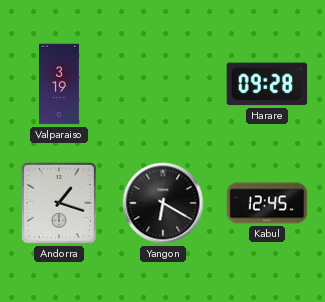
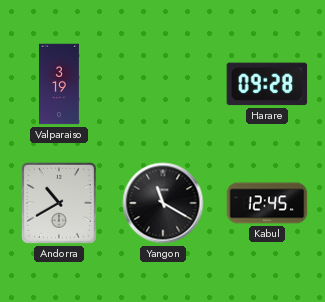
Andorra: 1:18 -> 10:40
Yangon: 6:20 -> 11:20
